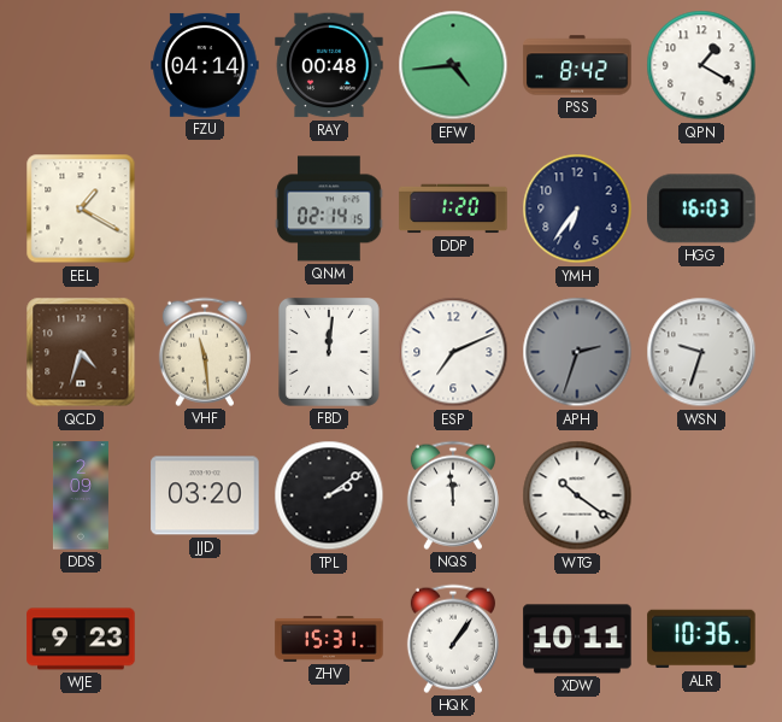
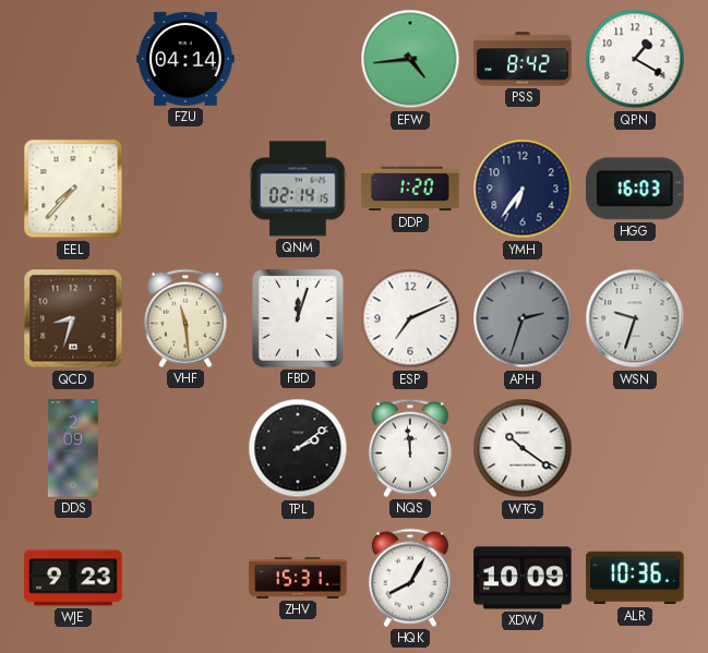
RAY: 00:48 -> none
EEL: 1:20 -> 7:37
QCD: 4:33 -> 8:33
FBD: 12:01 -> 12:03
JJD: 03:20 -> none
HQK: 1:06 -> 8:05
XDW: 10:11 -> 10:09
